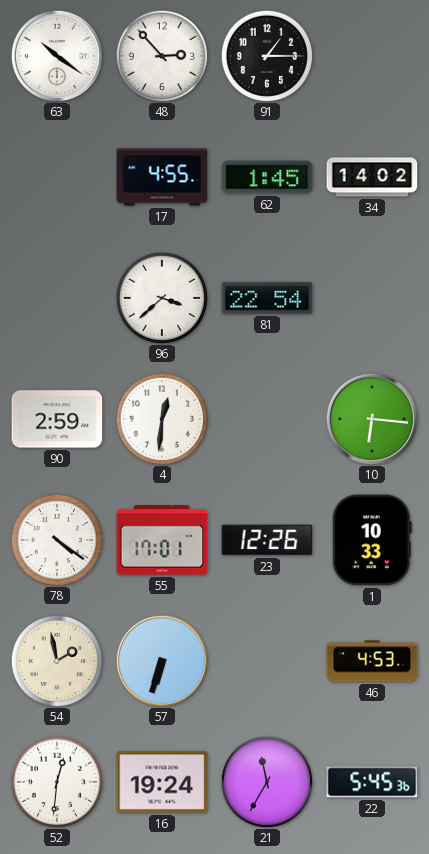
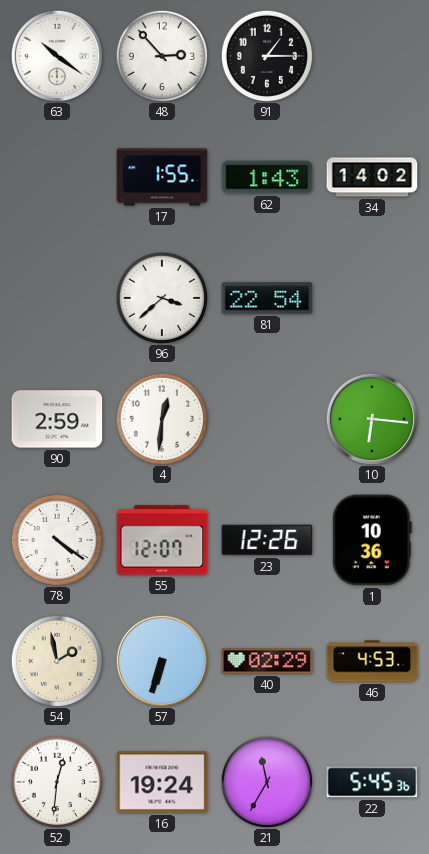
17: 4:55 -> 1:55
62: 1:45 -> 1:43
55: 17:01 -> 12:07
1: 10:33 -> 10:36
40: none -> 02:29
